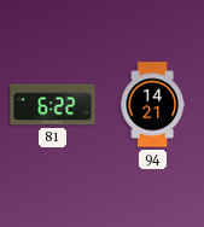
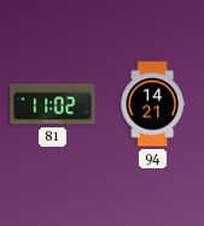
81: 6:22 -> 11:02
